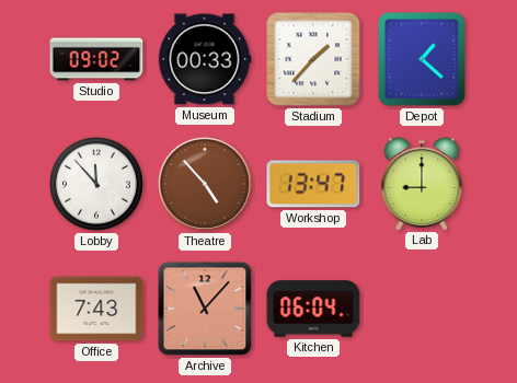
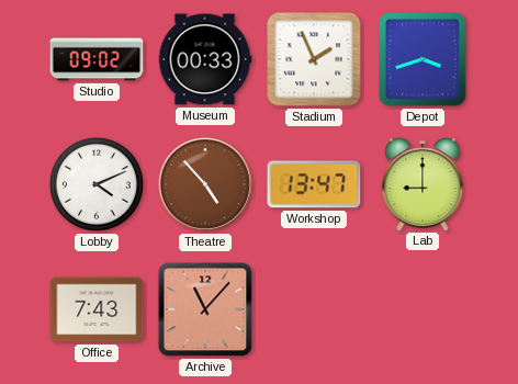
Stadium: 1:37 -> 1:56
Depot: 1:22 -> 3:42
Lobby: 11:53 -> 4:11
Kitchen: 06:04 -> none
